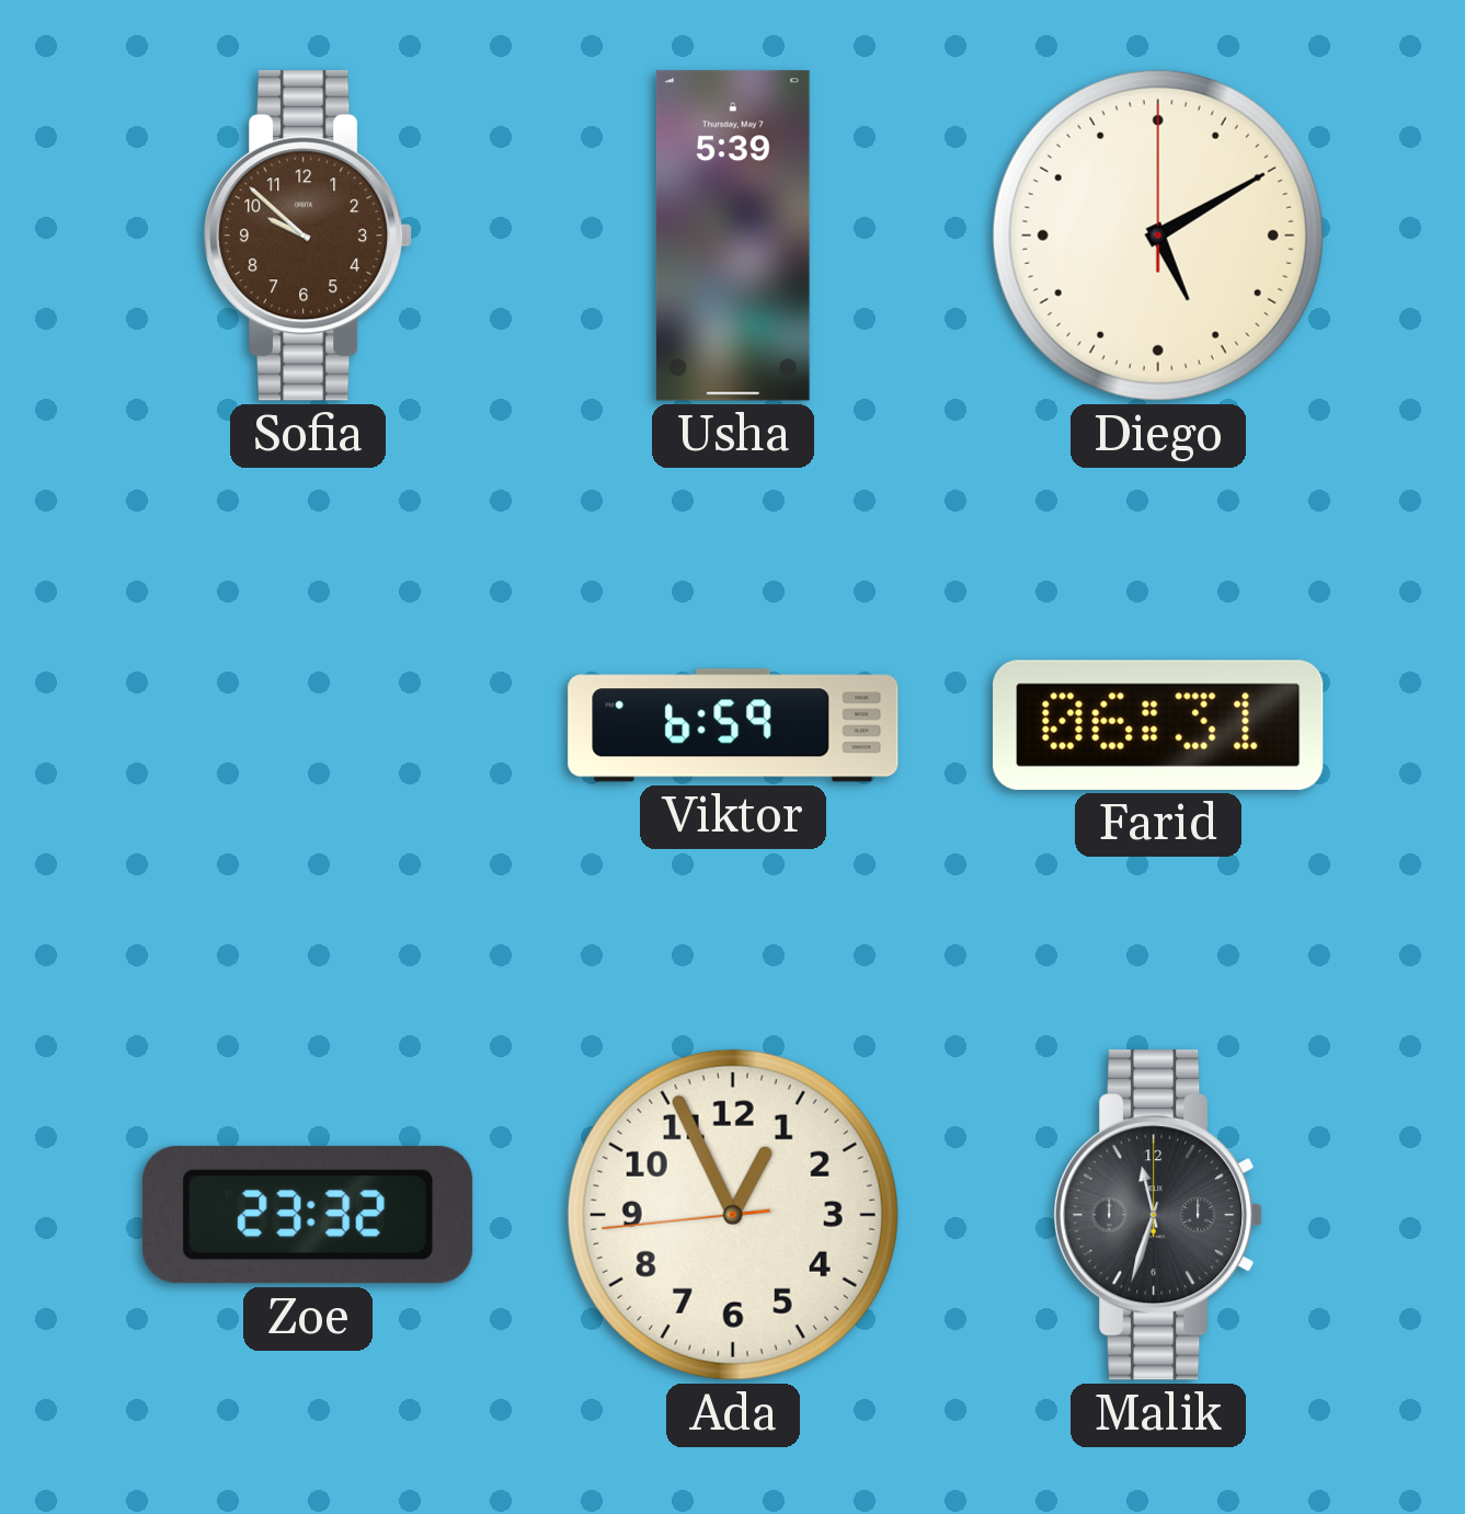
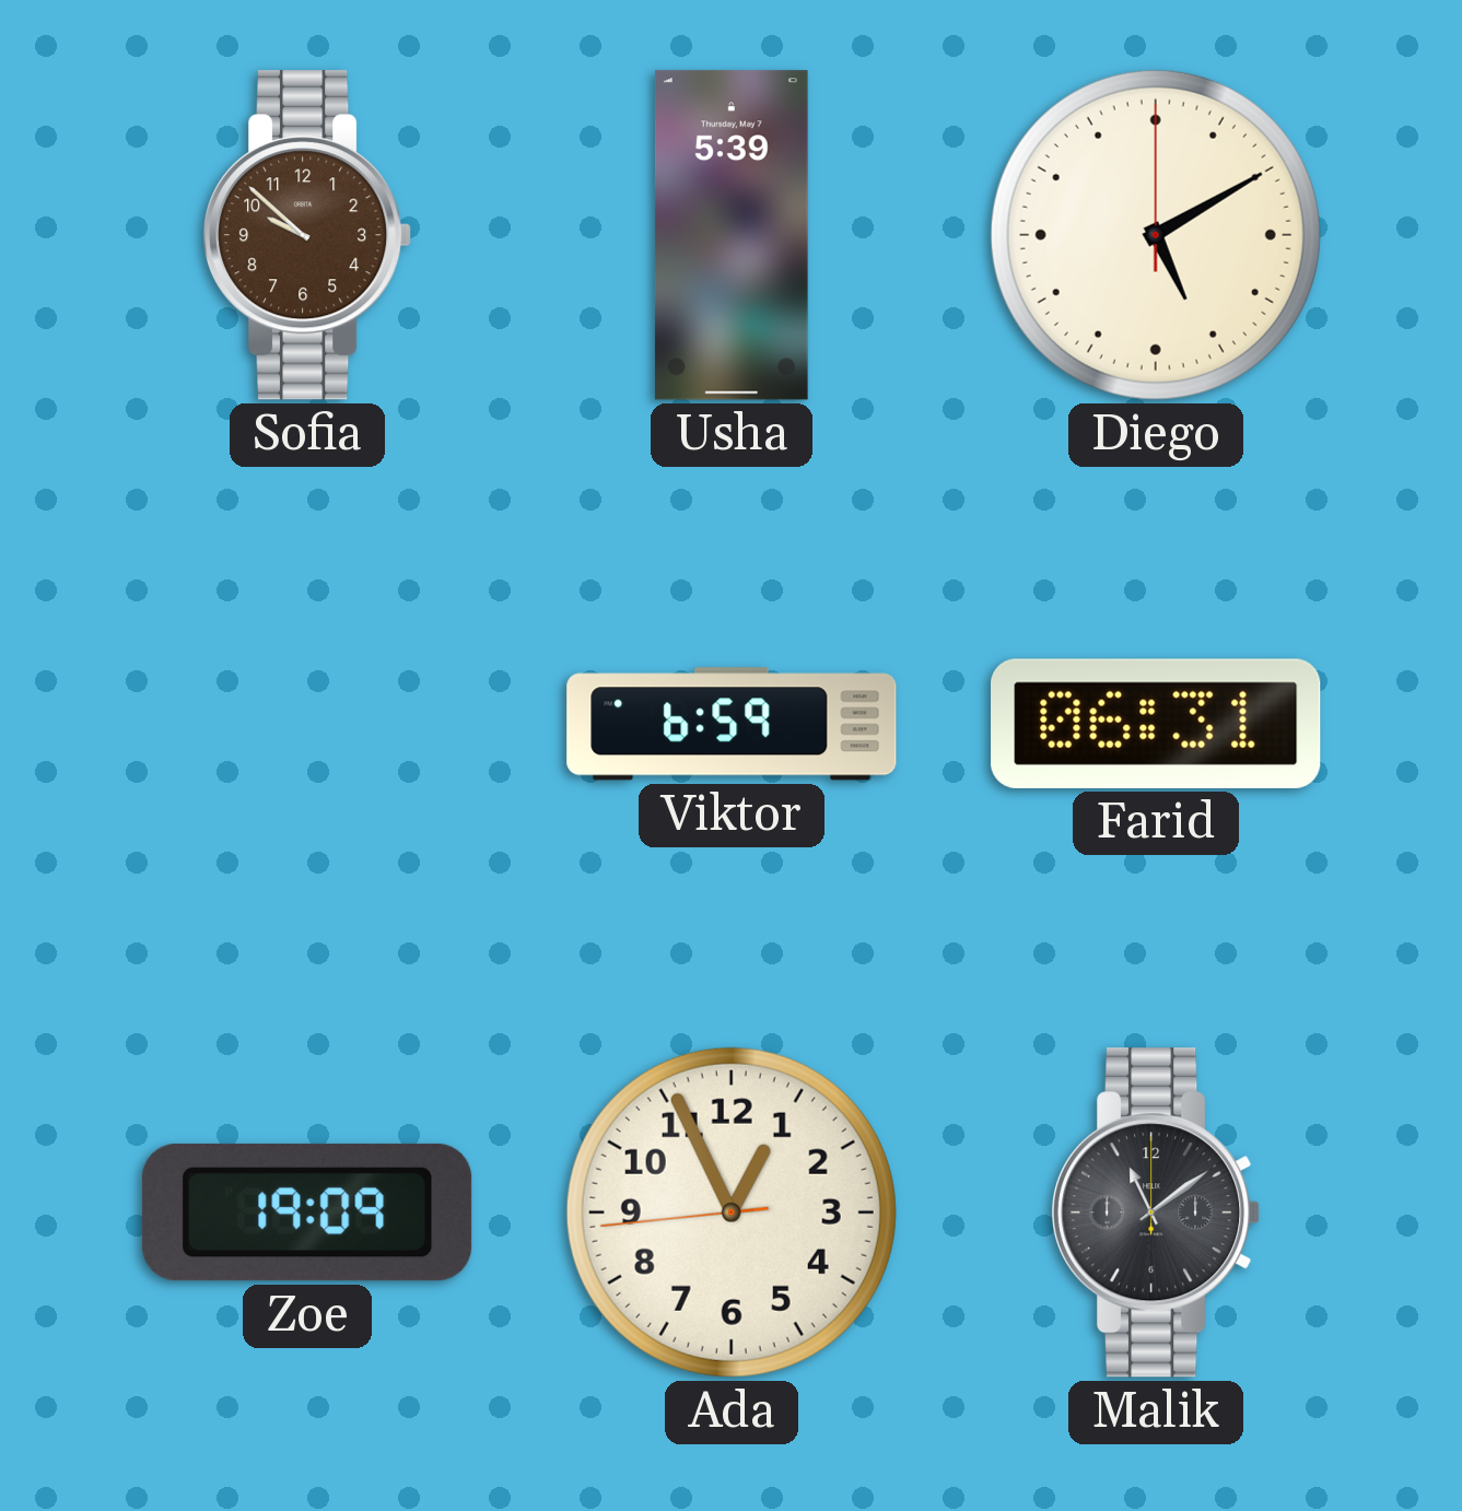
Zoe: 23:32 -> 19:09
Malik: 11:33 -> 11:09
